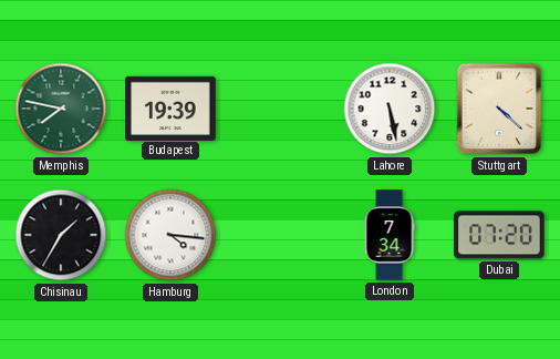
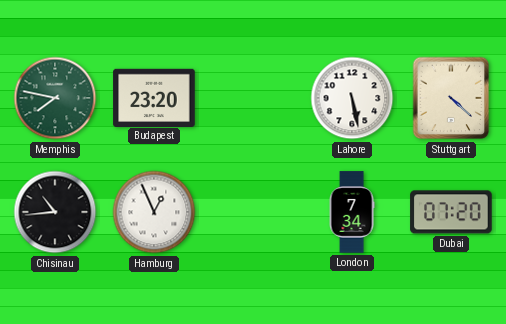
Budapest: 19:39 -> 23:20
Chisinau: 1:35 -> 10:44
Hamburg: 4:16 -> 12:56
